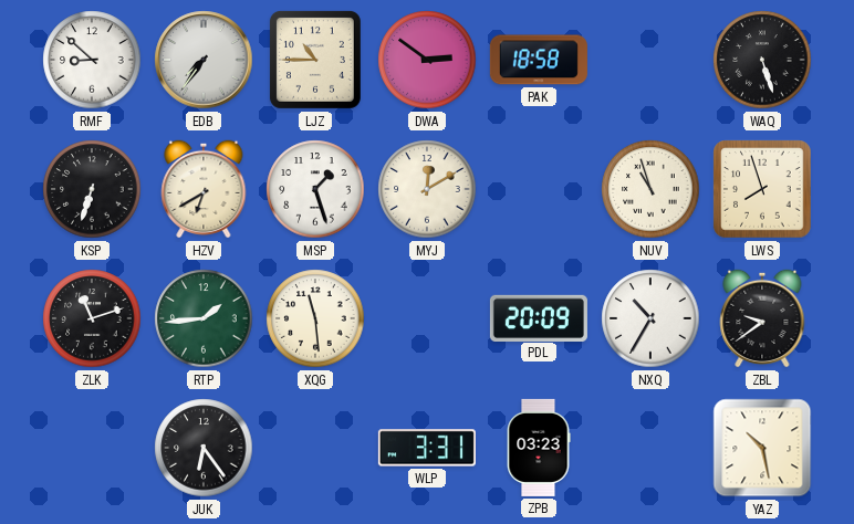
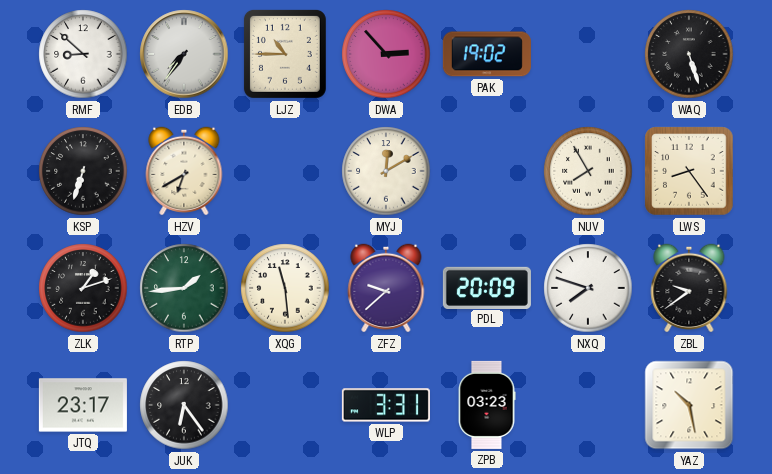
DWA: 2:51 -> 2:53
PAK: 18:58 -> 19:02
MSP: 1:27 -> none
NUV: 10:57 -> 7:55
LWS: 7:57 -> 8:24
ZLK: 11:12 -> 1:12
ZFZ: none -> 9:38
NXQ: 10:35 -> 7:48
JTQ: none -> 23:17
